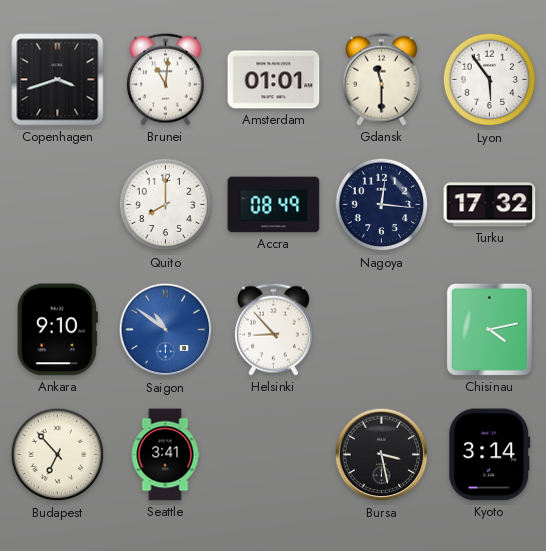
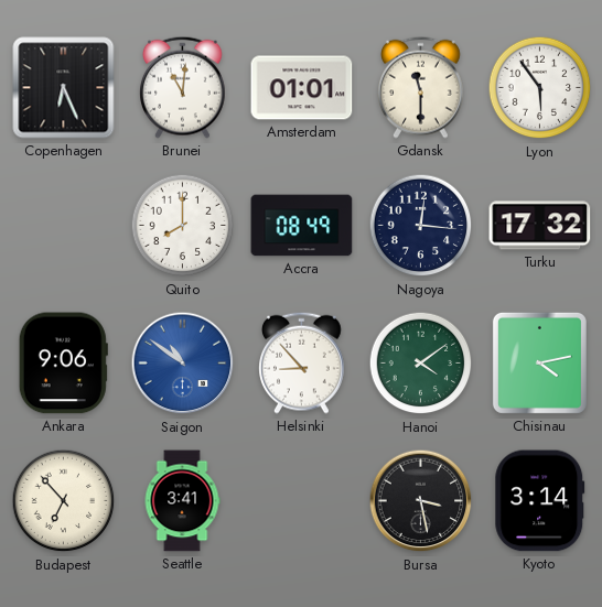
Copenhagen: 3:42 -> 6:26
Ankara: 9:10 -> 9:06
Hanoi: none -> 4:09
